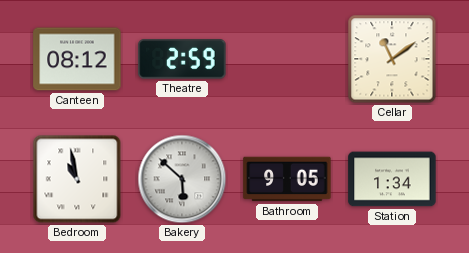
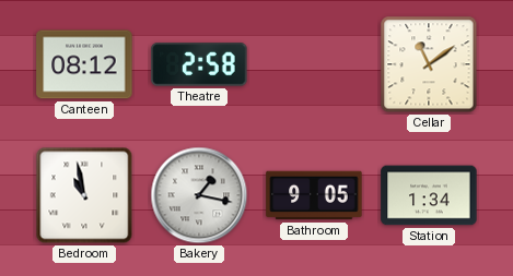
Theatre: 2:59 -> 2:58
Bakery: 5:52 -> 1:17
